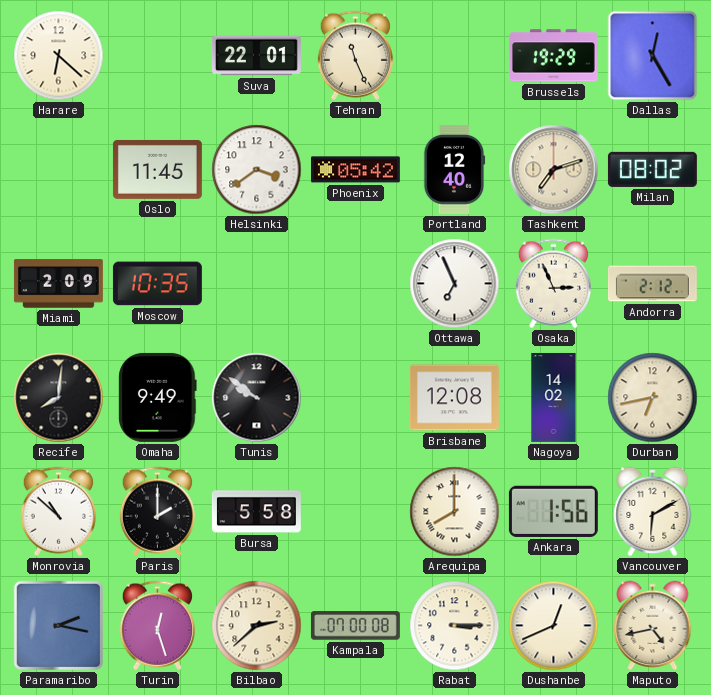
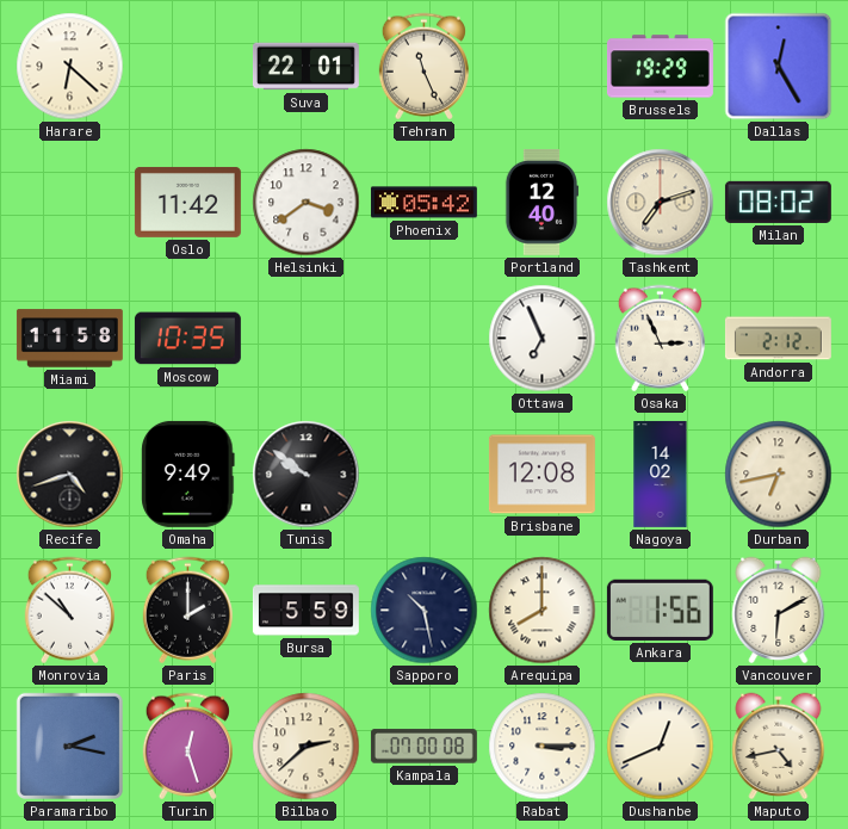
Oslo: 11:45 -> 11:42
Miami: 2:09 -> 11:58
Recife: 8:01 -> 4:42
Bursa: 5:58 -> 5:59
Sapporo: none -> 10:28
